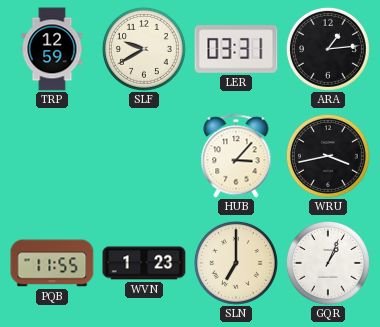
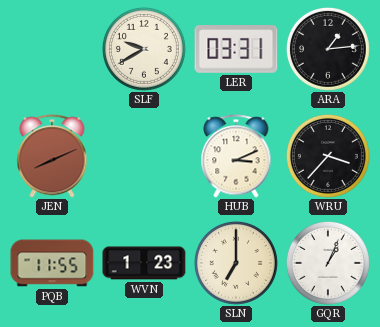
TRP: 12:59 -> none
JEN: none -> 8:11
HUB: 3:07 -> 3:11
WRU: 3:43 -> 3:37
